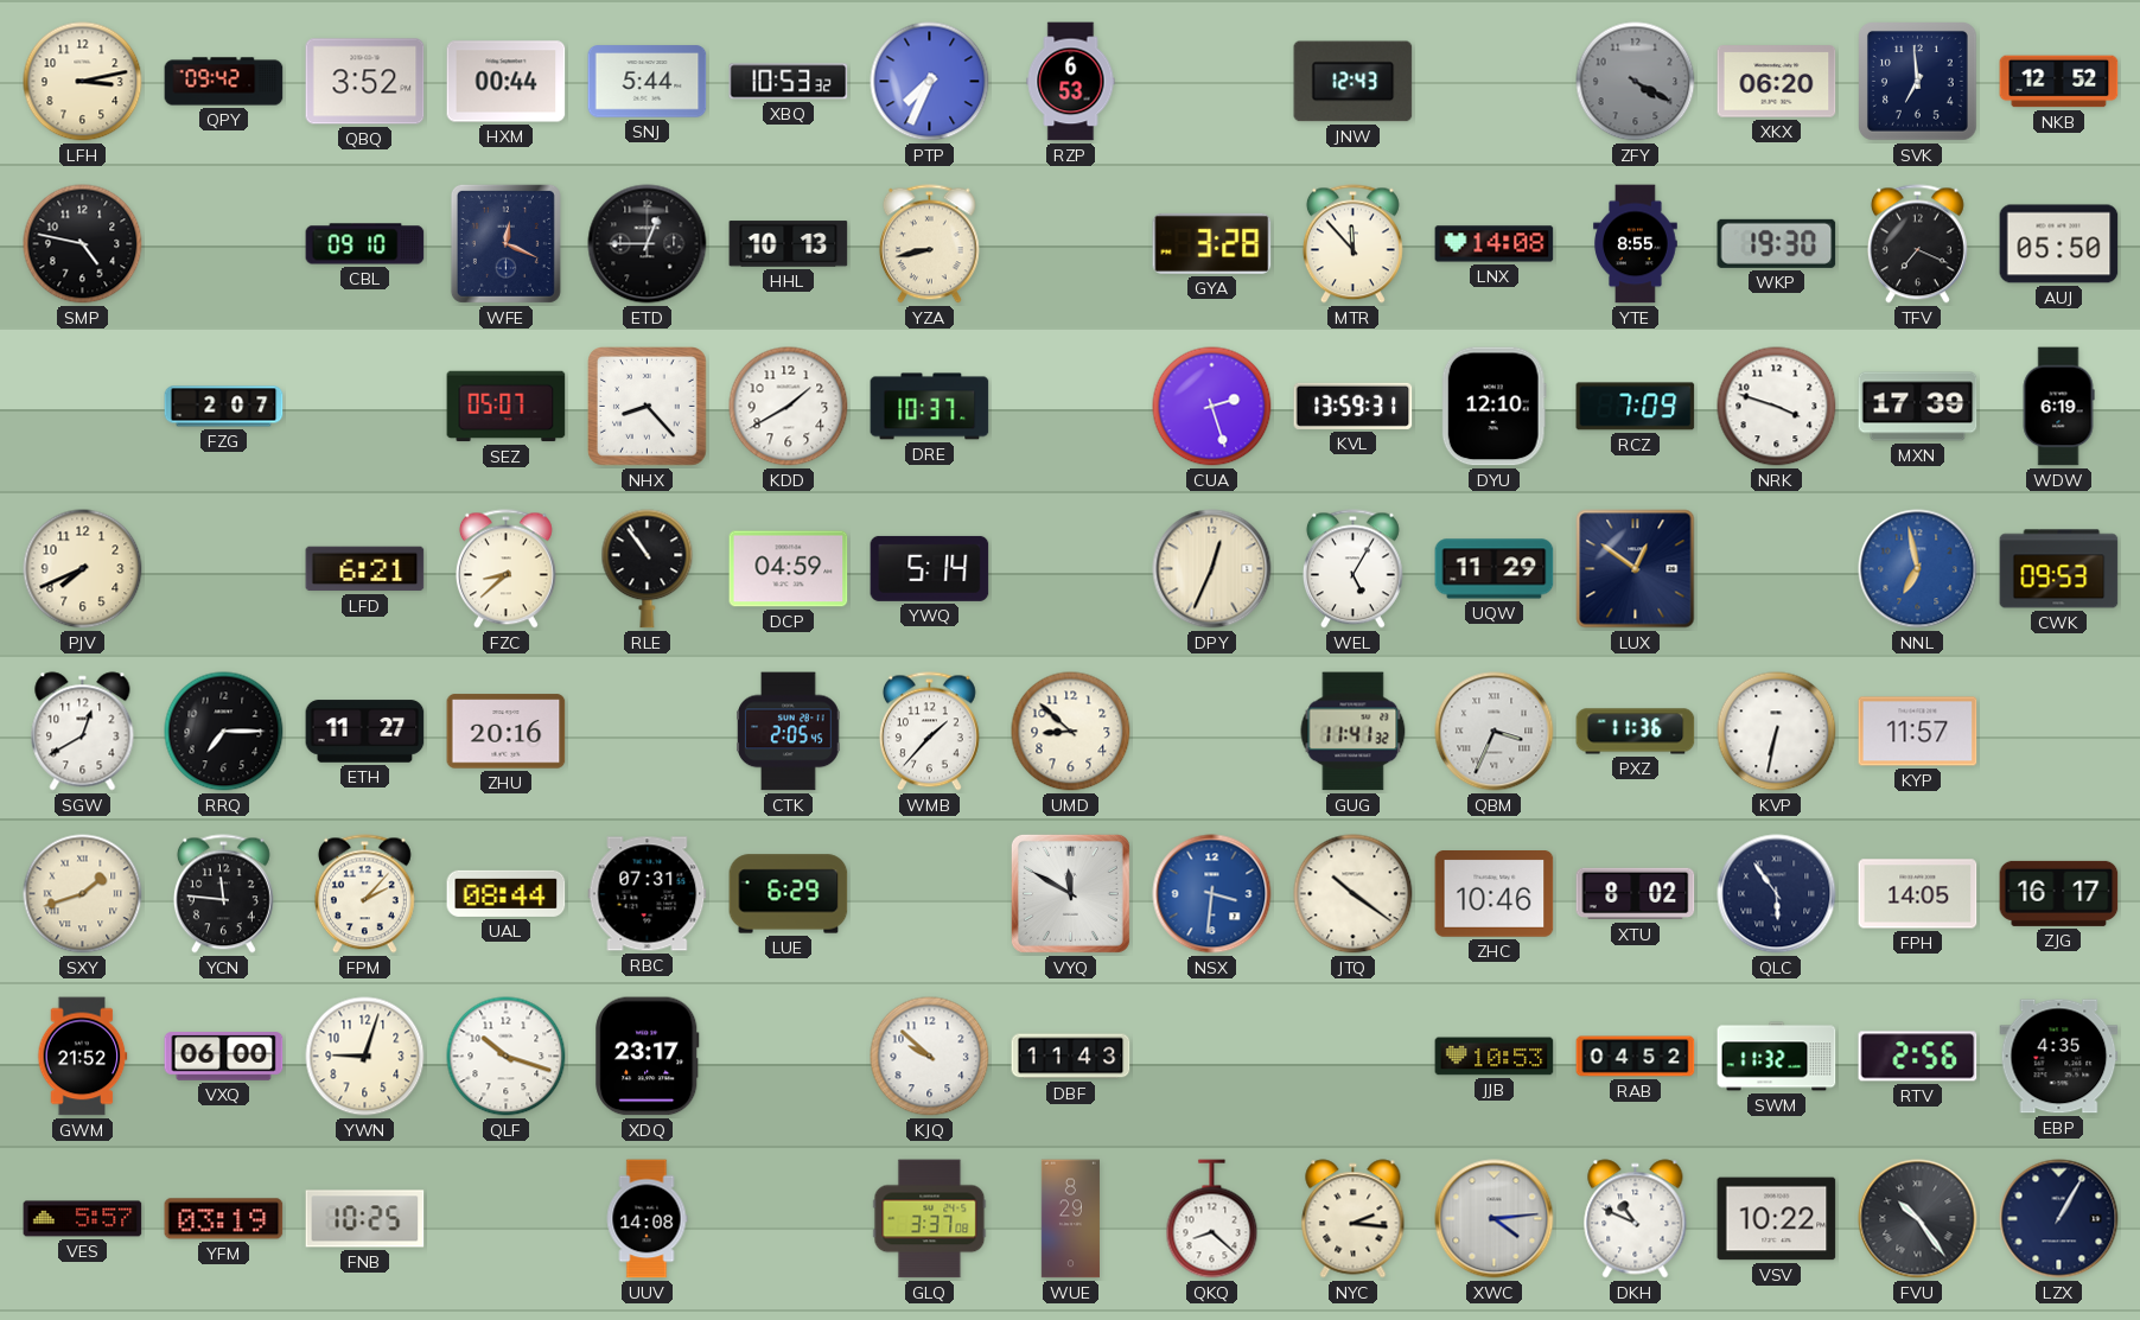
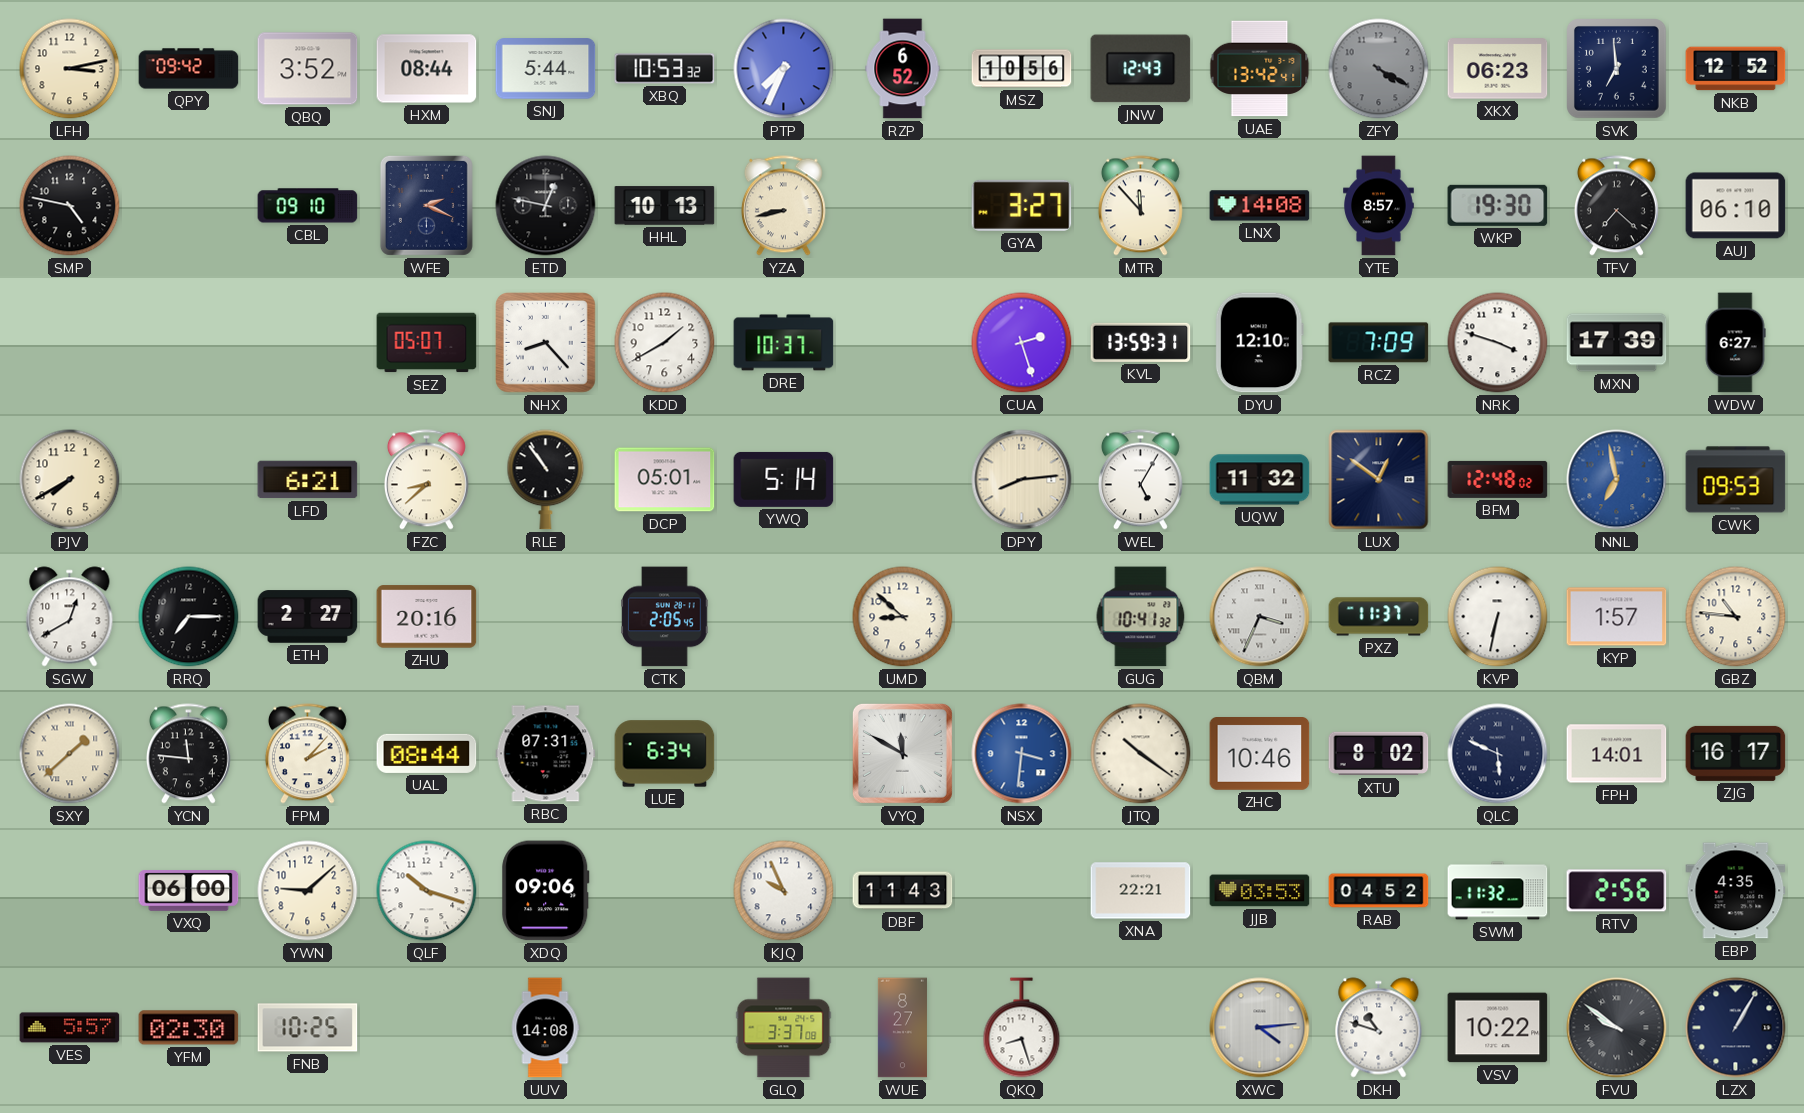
HXM: 00:44 -> 08:44
RZP: 6:53 -> 6:52
MSZ: none -> 10:56
UAE: none -> 13:42
XKX: 06:20 -> 06:23
WFE: 12:19 -> 2:19
ETD: 12:45 -> 12:47
GYA: 3:28 -> 3:27
YTE: 8:55 -> 8:57
TFV: 7:19 -> 7:22
AUJ: 05:50 -> 06:10
FZG: 2:07 -> none
WDW: 6:19 -> 6:27
PJV: 7:41 -> 7:40
DCP: 04:59 -> 05:01
DPY: 12:34 -> 8:14
UQW: 11:29 -> 11:32
BFM: none -> 12:48
ETH: 11:27 -> 2:27
WMB: 1:37 -> none
GUG: 11:41 -> 10:41
PXZ: 11:36 -> 11:37
KYP: 11:57 -> 1:57
GBZ: none -> 10:46
SXY: 1:42 -> 1:38
LUE: 6:29 -> 6:34
QLC: 5:54 -> 5:49
FPH: 14:05 -> 14:01
GWM: 21:52 -> none
YWN: 9:03 -> 9:08
XDQ: 23:17 -> 09:06
KJQ: 9:52 -> 9:56
XNA: none -> 22:21
JJB: 10:53 -> 03:53
YFM: 03:19 -> 02:30
WUE: 8:29 -> 8:27
QKQ: 8:22 -> 8:27
NYC: 2:16 -> none
DKH: 10:49 -> 10:48
FVU: 10:24 -> 9:51
